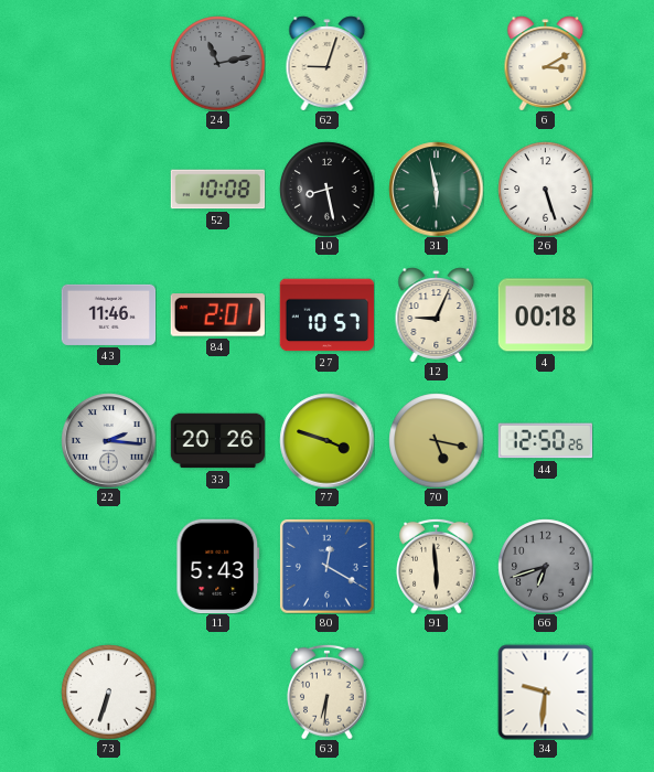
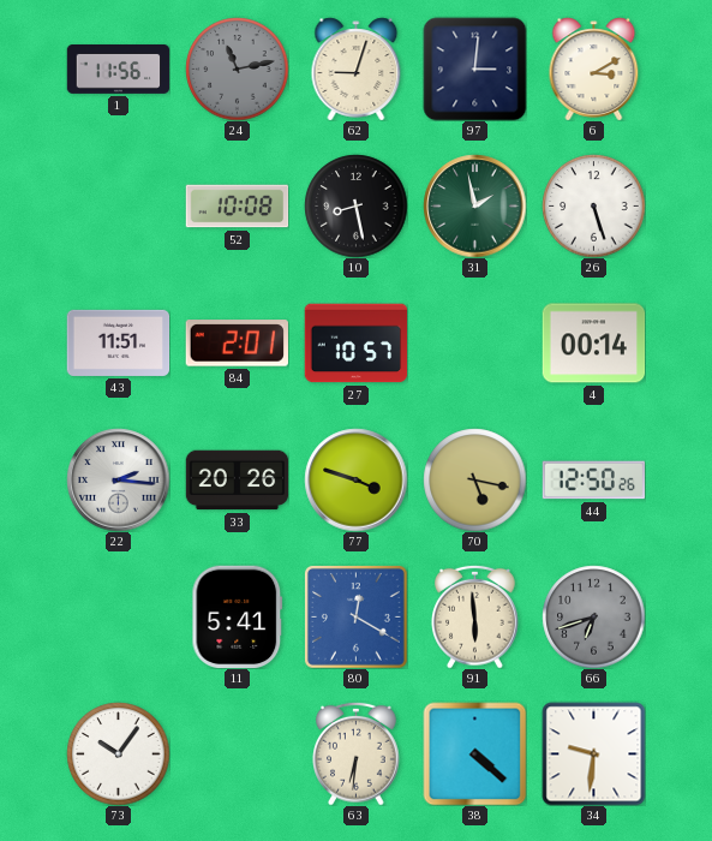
1: none -> 11:56
97: none -> 3:01
31: 5:58 -> 1:58
43: 11:46 -> 11:51
12: 9:04 -> none
4: 00:18 -> 00:14
11: 5:43 -> 5:41
73: 6:33 -> 10:06
38: none -> 4:22
